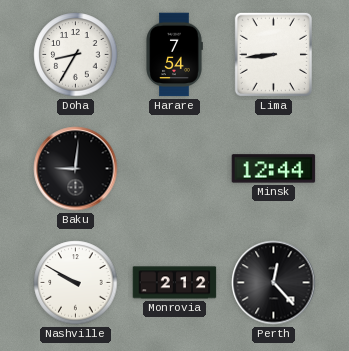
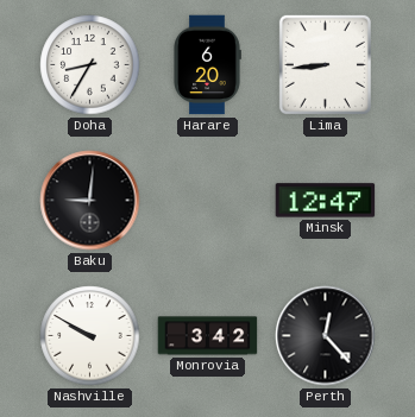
Harare: 7:54 -> 6:20
Minsk: 12:44 -> 12:47
Monrovia: 2:12 -> 3:42
